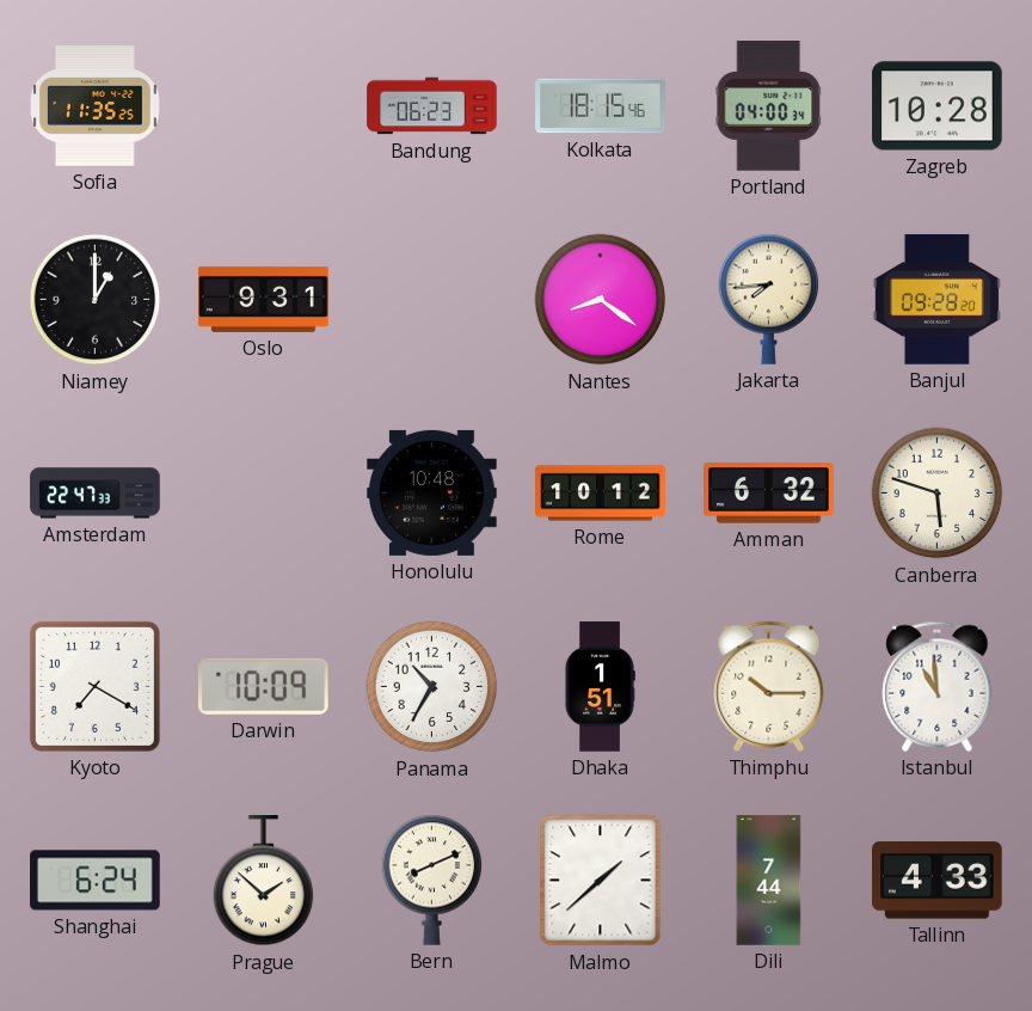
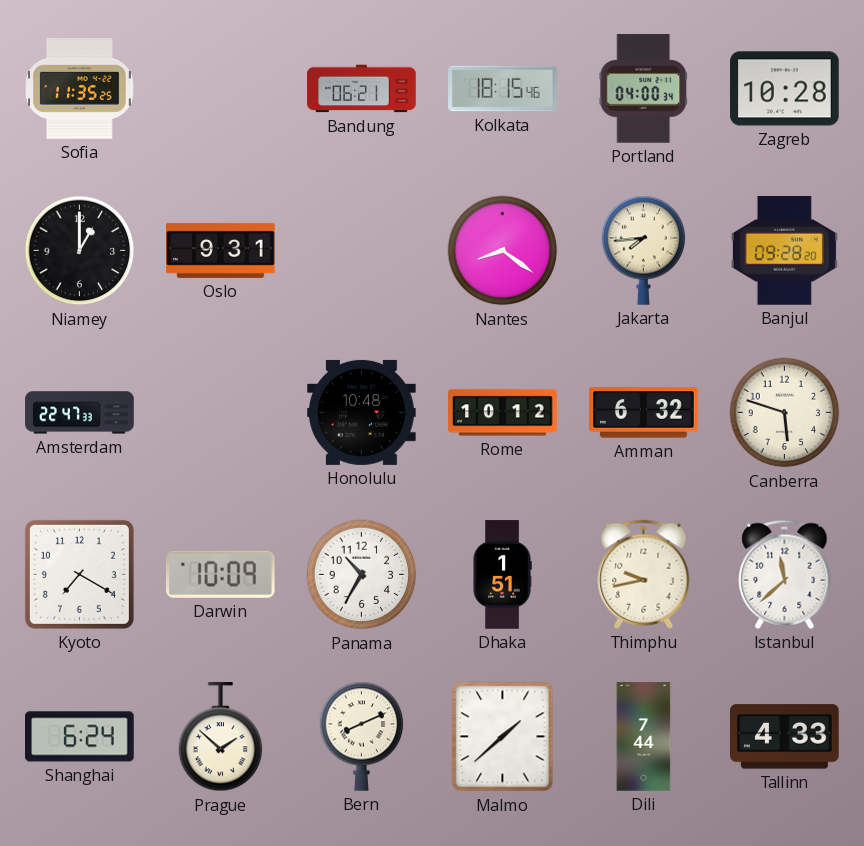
Bandung: 06:23 -> 06:21
Thimphu: 10:15 -> 9:43
Istanbul: 10:59 -> 11:38
